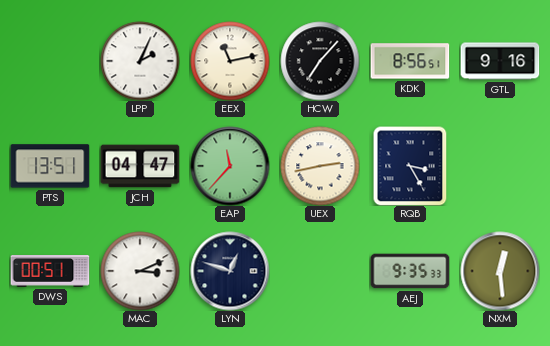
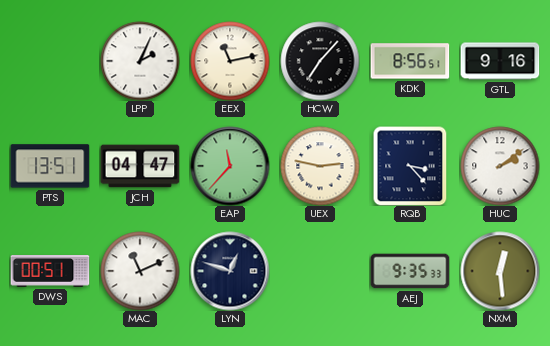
UEX: 2:43 -> 2:47
RQB: 3:25 -> 3:23
HUC: none -> 2:09
MAC: 3:11 -> 11:11
